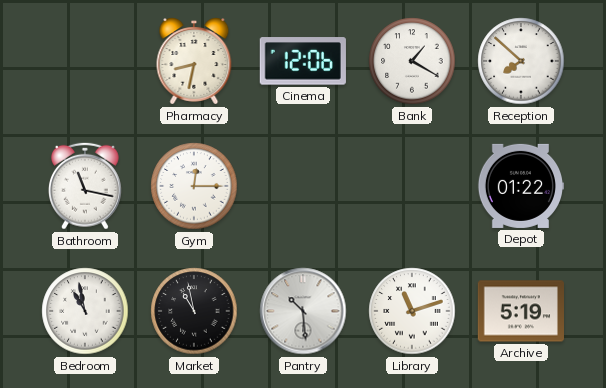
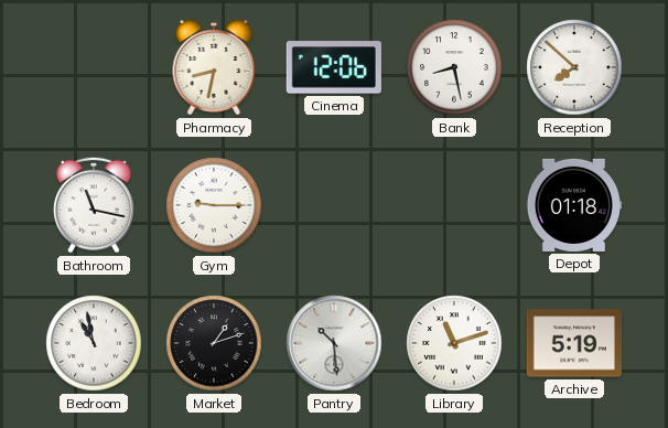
Bank: 1:20 -> 8:28
Gym: 12:15 -> 9:15
Depot: 01:22 -> 01:18
Market: 10:58 -> 1:12
